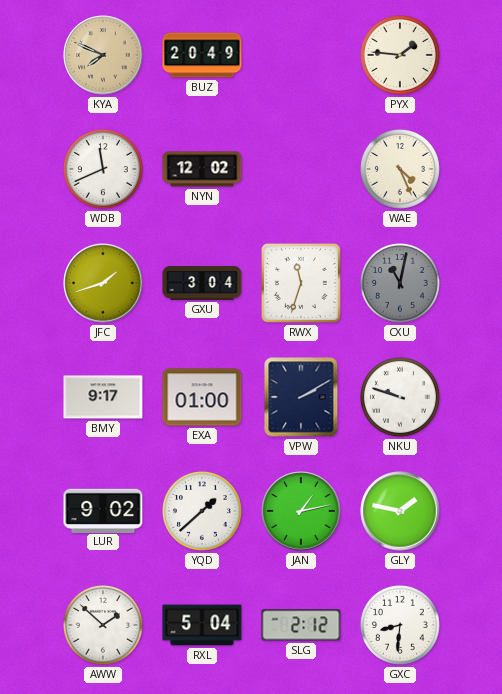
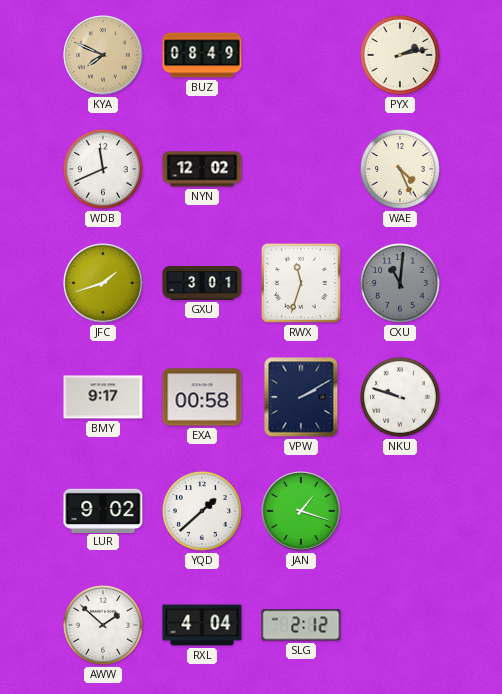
BUZ: 20:49 -> 08:49
PYX: 1:46 -> 2:13
GXU: 3:04 -> 3:01
CXU: 11:02 -> 11:01
EXA: 01:00 -> 00:58
JAN: 1:13 -> 1:18
GLY: 1:47 -> none
RXL: 5:04 -> 4:04
GXC: 8:31 -> none
